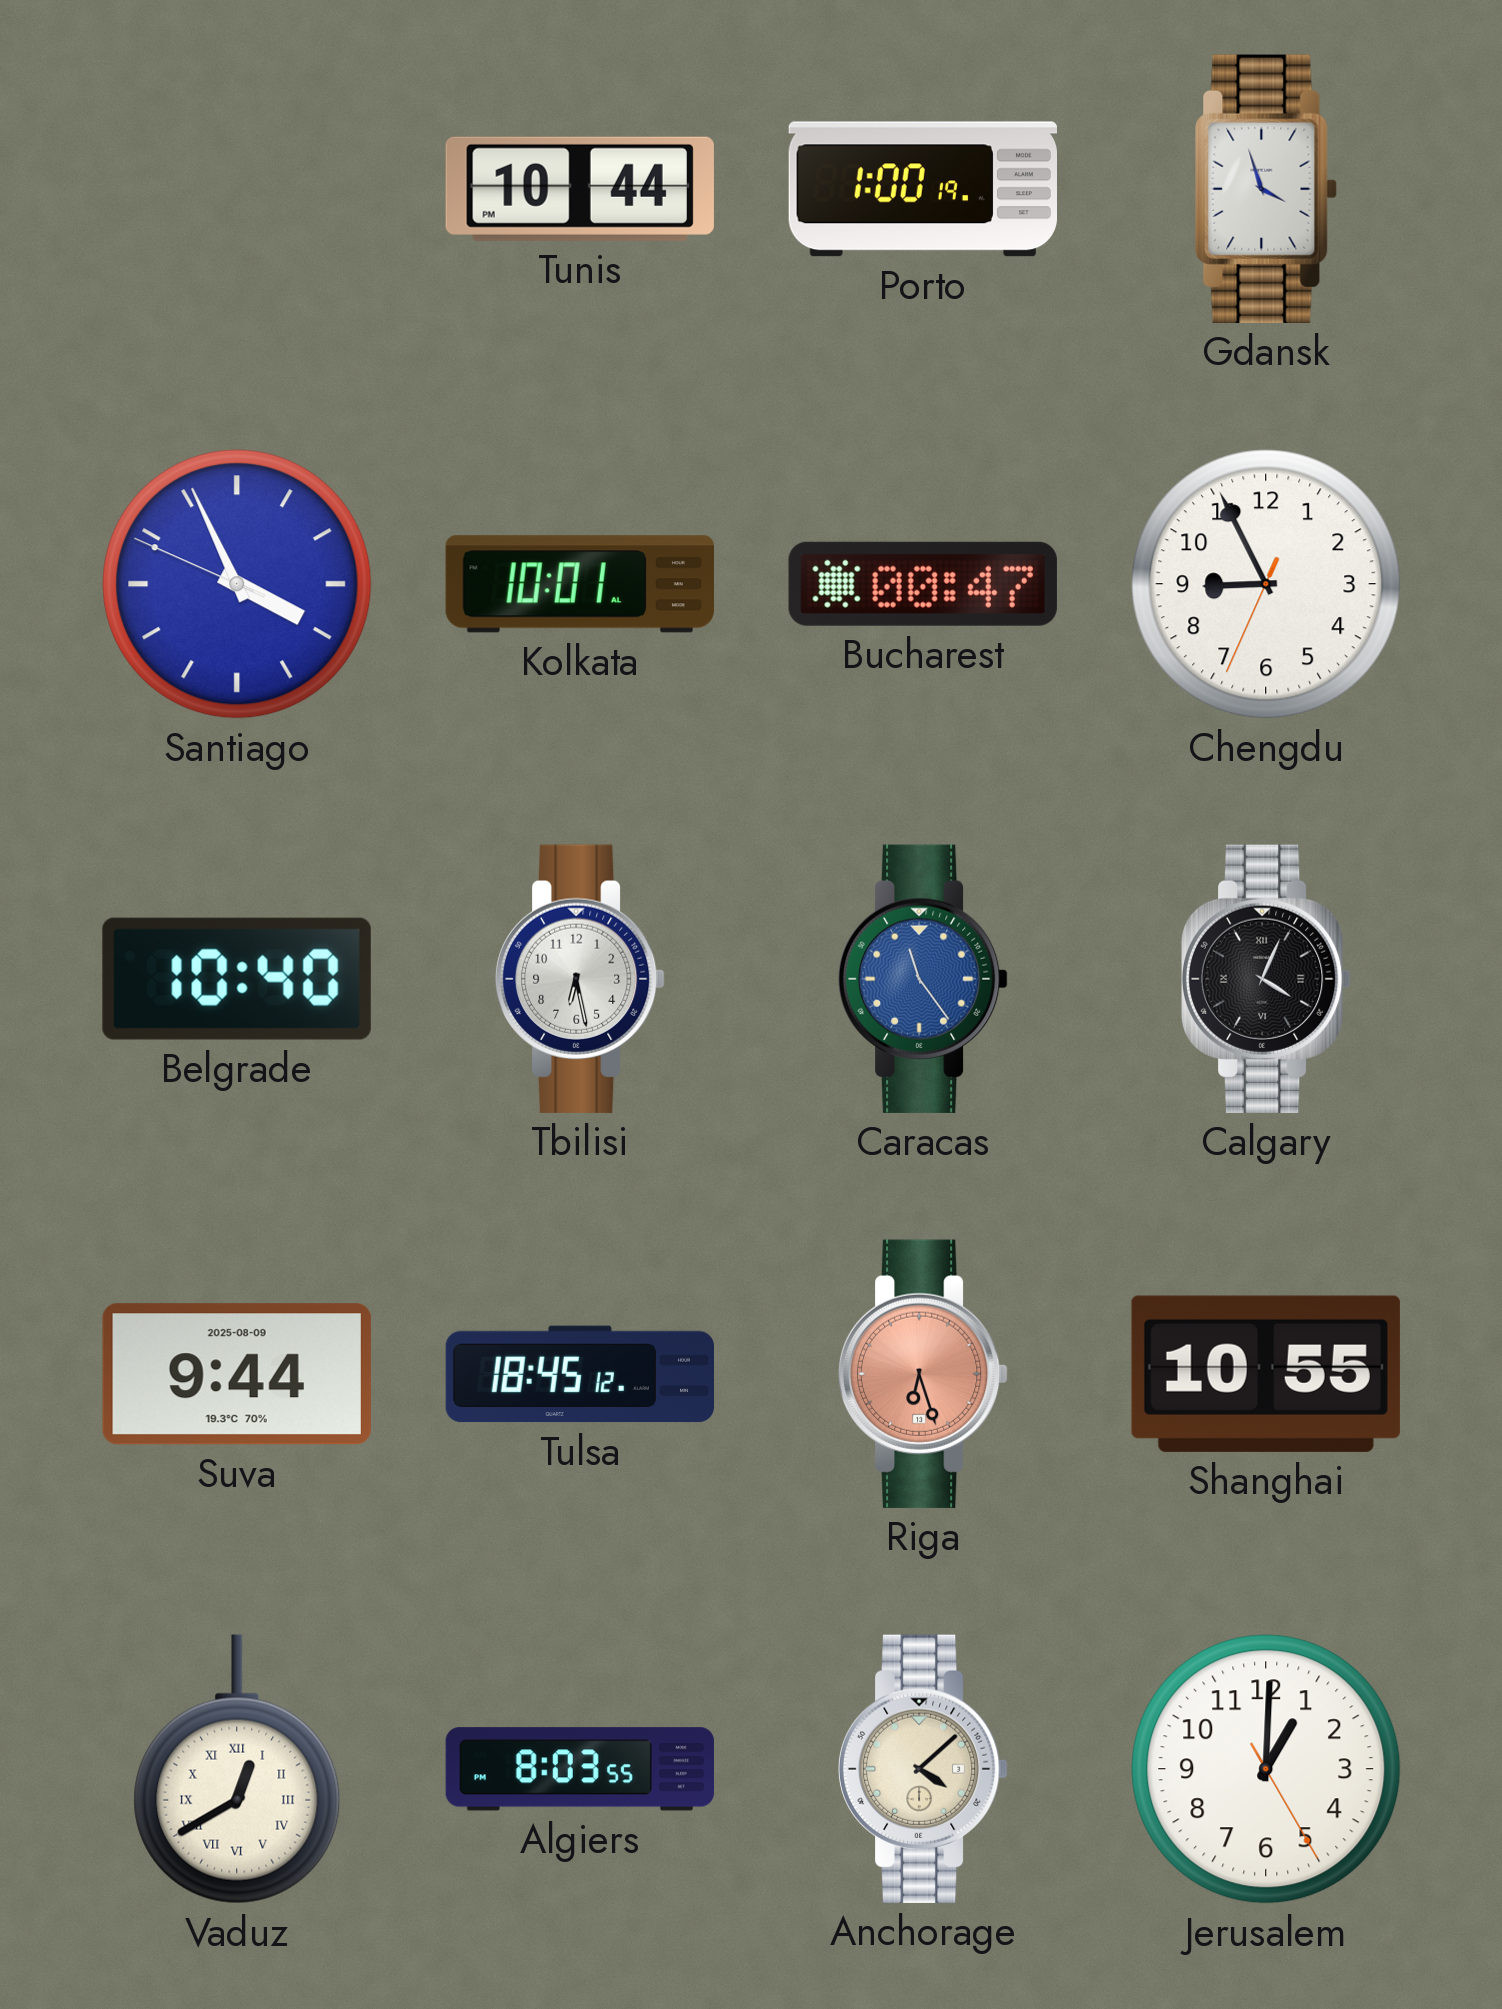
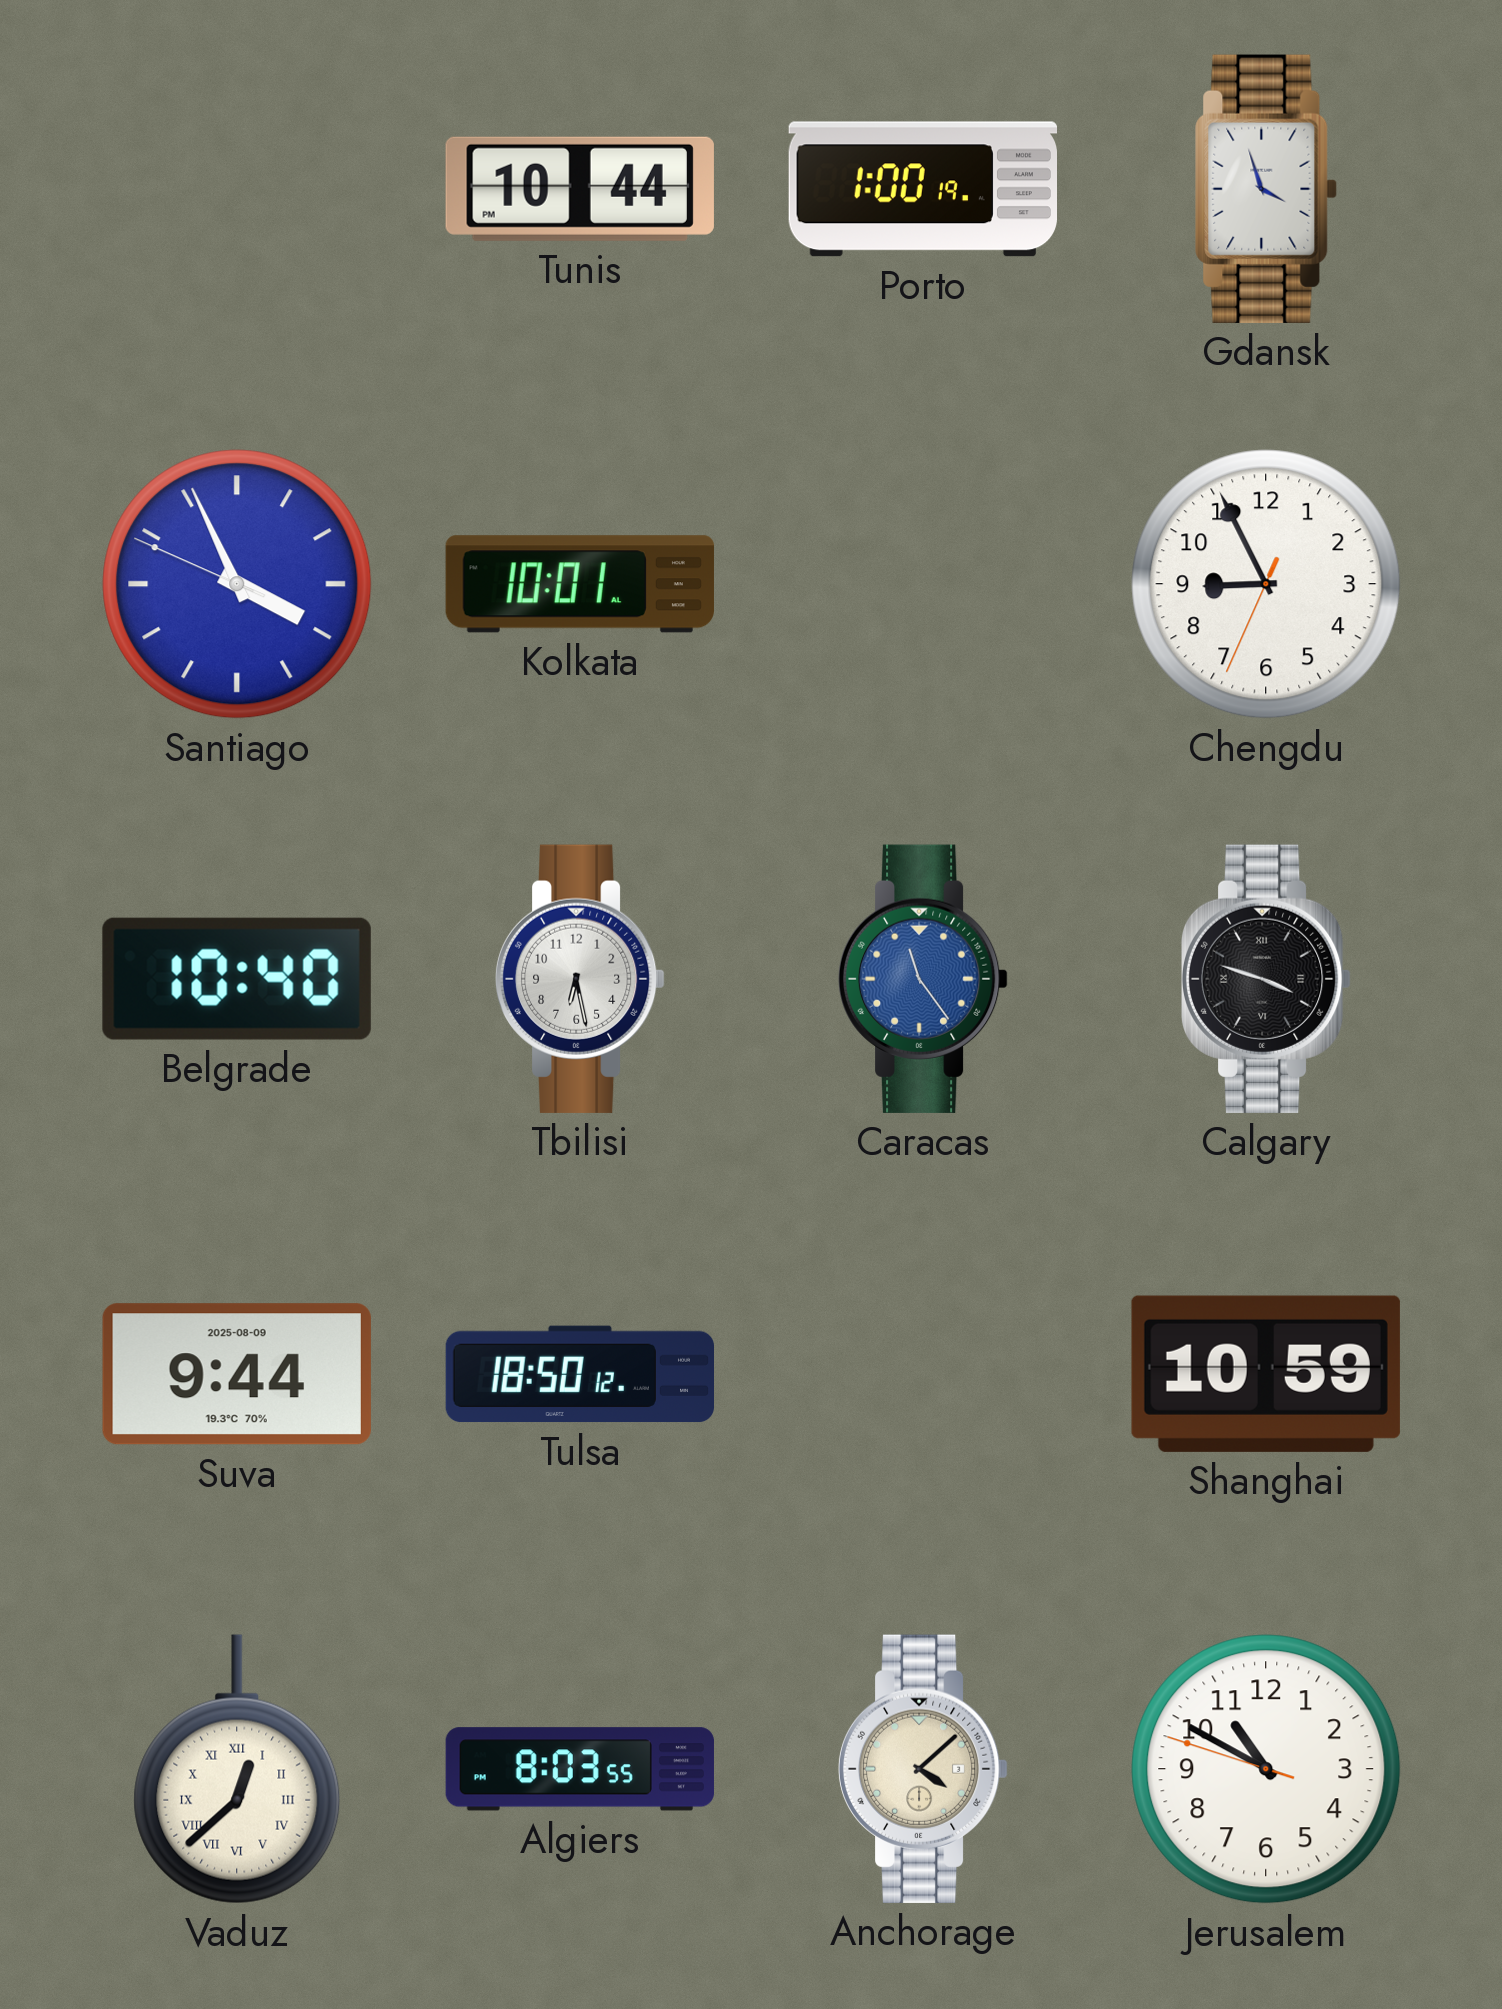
Bucharest: 00:47 -> none
Calgary: 4:04 -> 3:48
Tulsa: 18:45 -> 18:50
Riga: 6:27 -> none
Shanghai: 10:55 -> 10:59
Vaduz: 12:40 -> 12:38
Jerusalem: 1:00 -> 10:49
